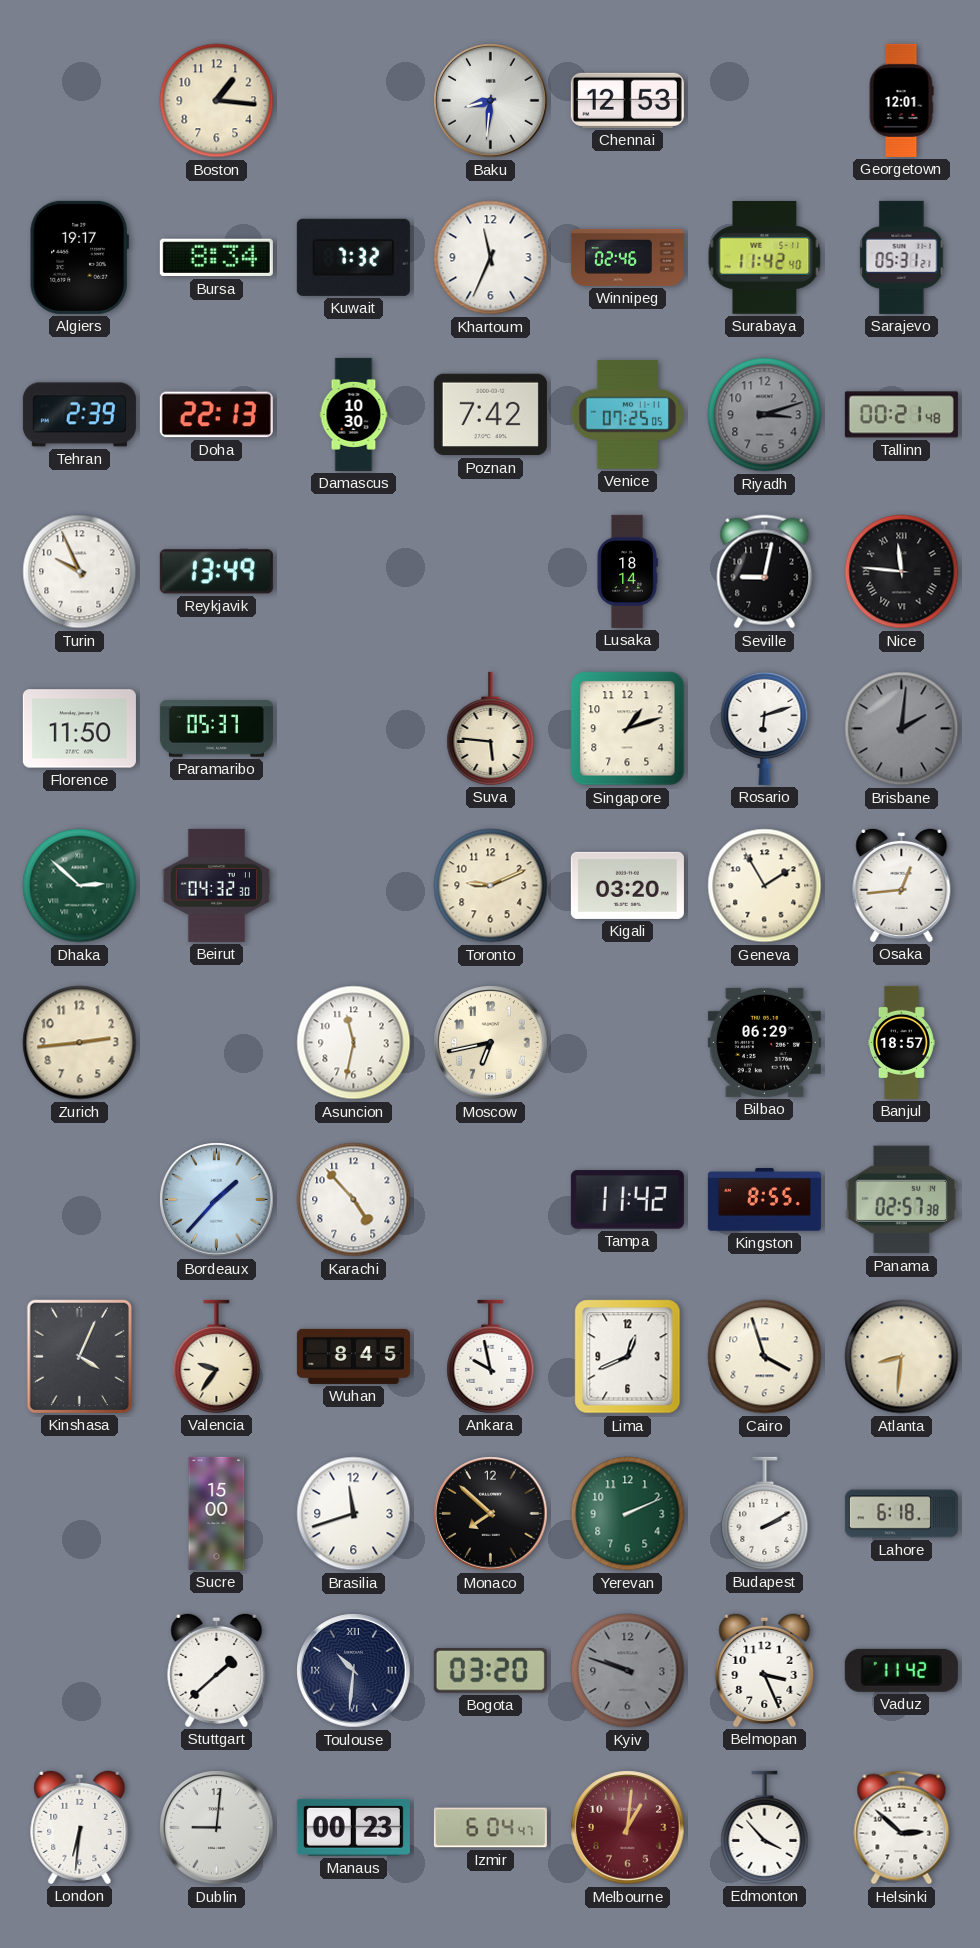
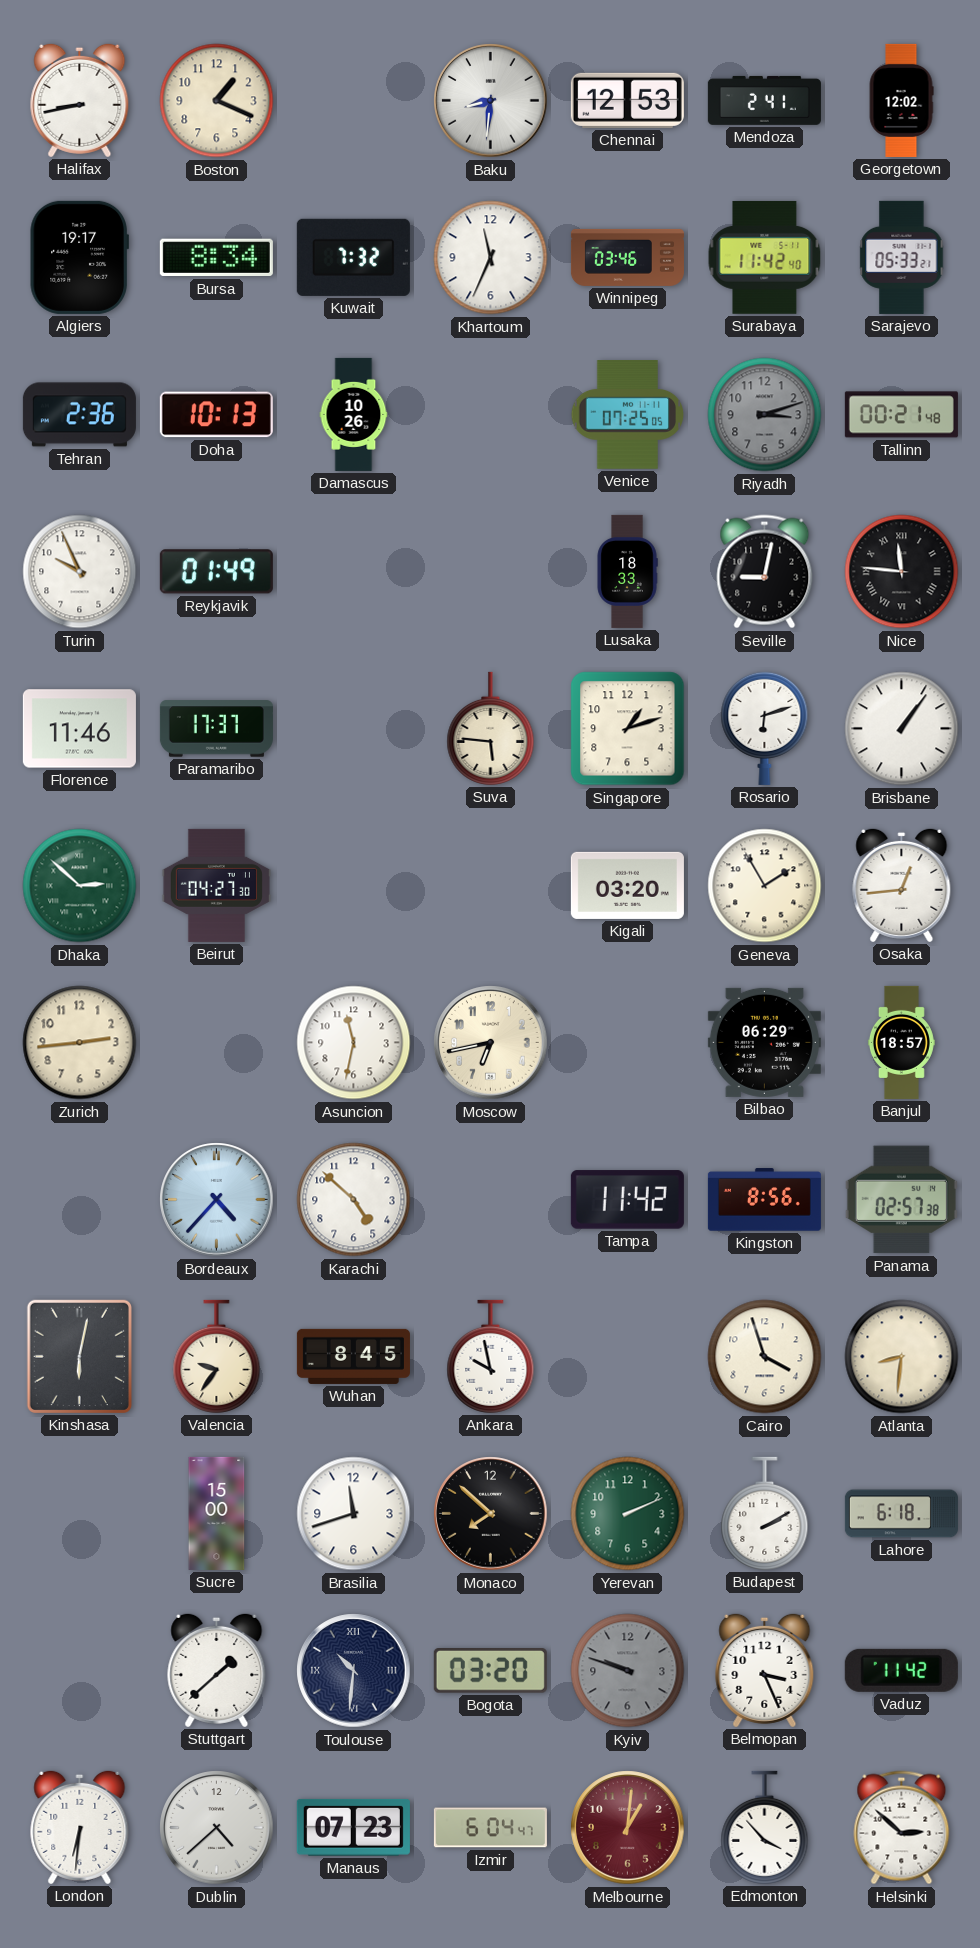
Halifax: none -> 8:43
Boston: 1:16 -> 1:19
Mendoza: none -> 2:41
Georgetown: 12:01 -> 12:02
Winnipeg: 02:46 -> 03:46
Sarajevo: 05:31 -> 05:33
Tehran: 2:39 -> 2:36
Doha: 22:13 -> 10:13
Damascus: 10:30 -> 10:26
Poznan: 7:42 -> none
Reykjavik: 13:49 -> 01:49
Lusaka: 18:14 -> 18:33
Florence: 11:50 -> 11:46
Paramaribo: 05:37 -> 17:37
Brisbane: 2:01 -> 1:06
Brisbane dial: grey -> white
Beirut: 04:32 -> 04:27
Toronto: 9:11 -> none
Bordeaux: 1:37 -> 4:37
Karachi: 4:53 -> 4:52
Kingston: 8:55 -> 8:56
Kinshasa: 4:04 -> 6:02
Lima: 12:41 -> none
Dublin: 9:01 -> 4:38
Manaus: 00:23 -> 07:23
